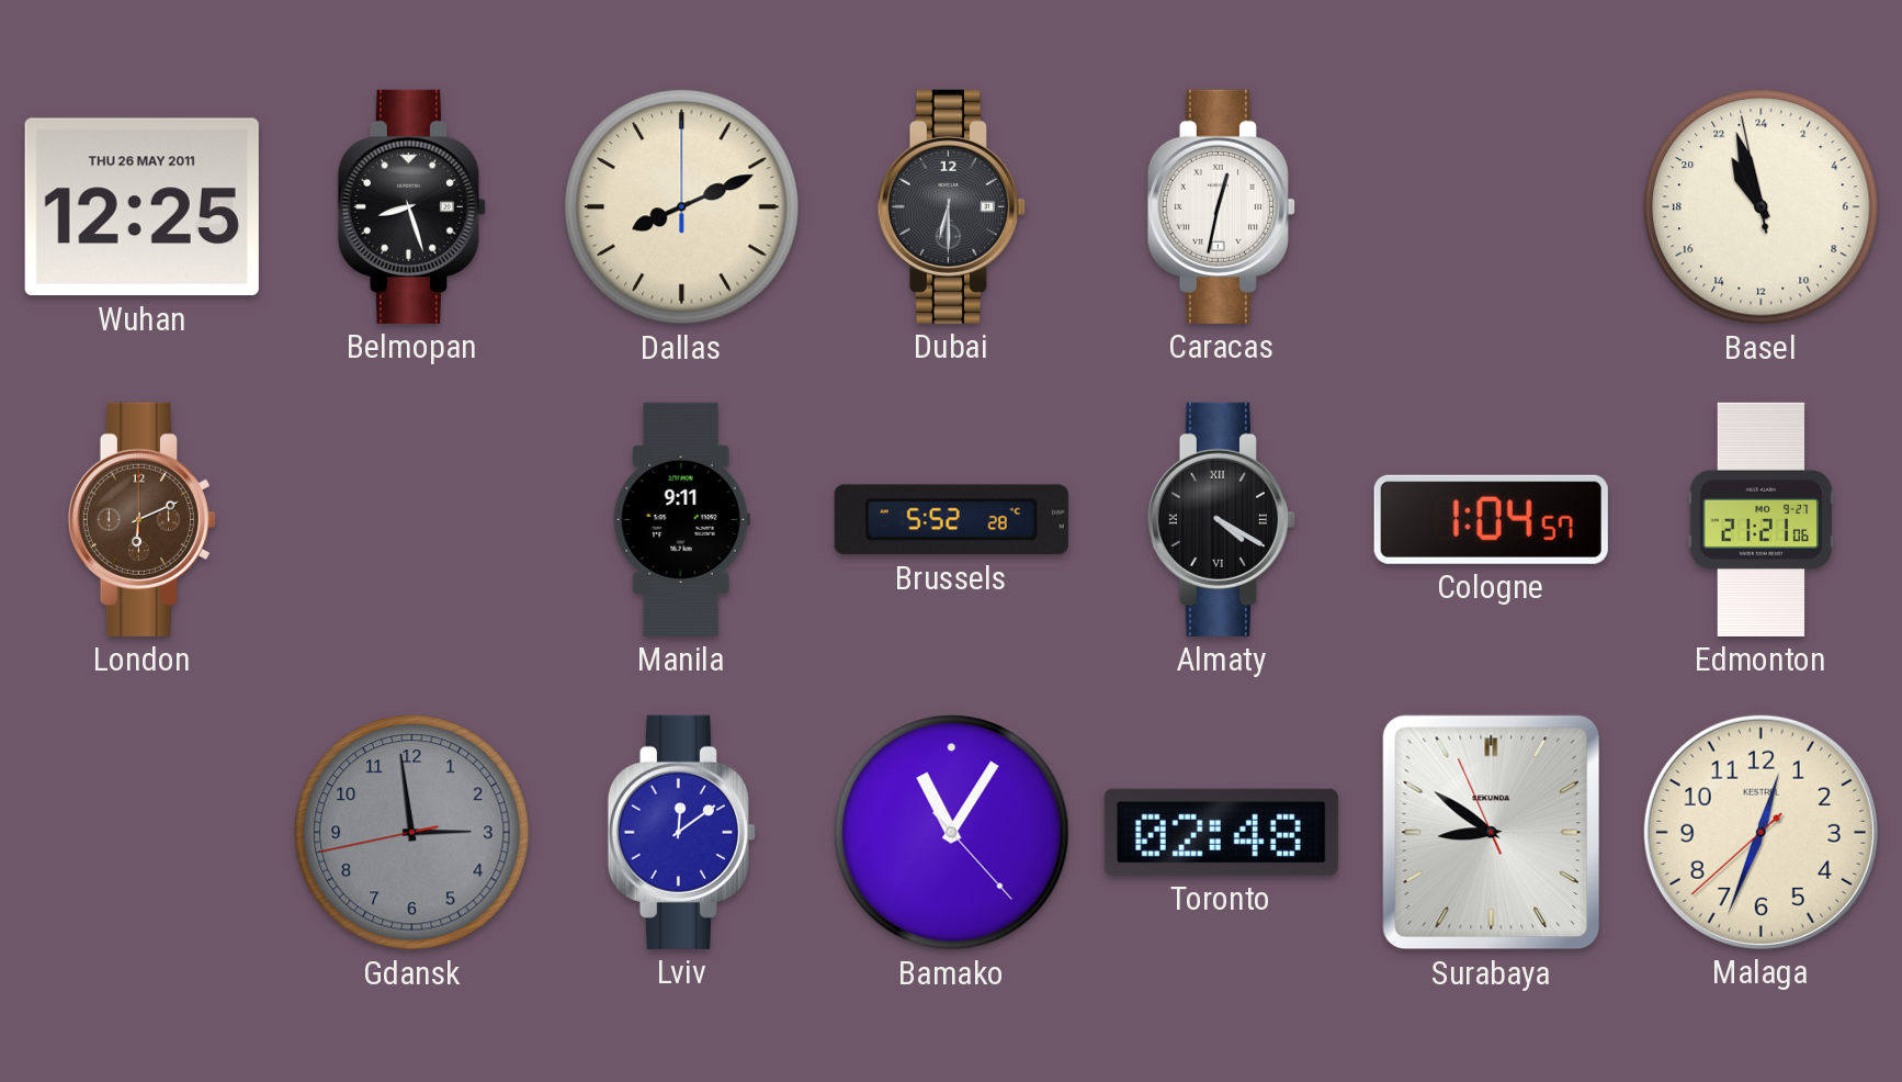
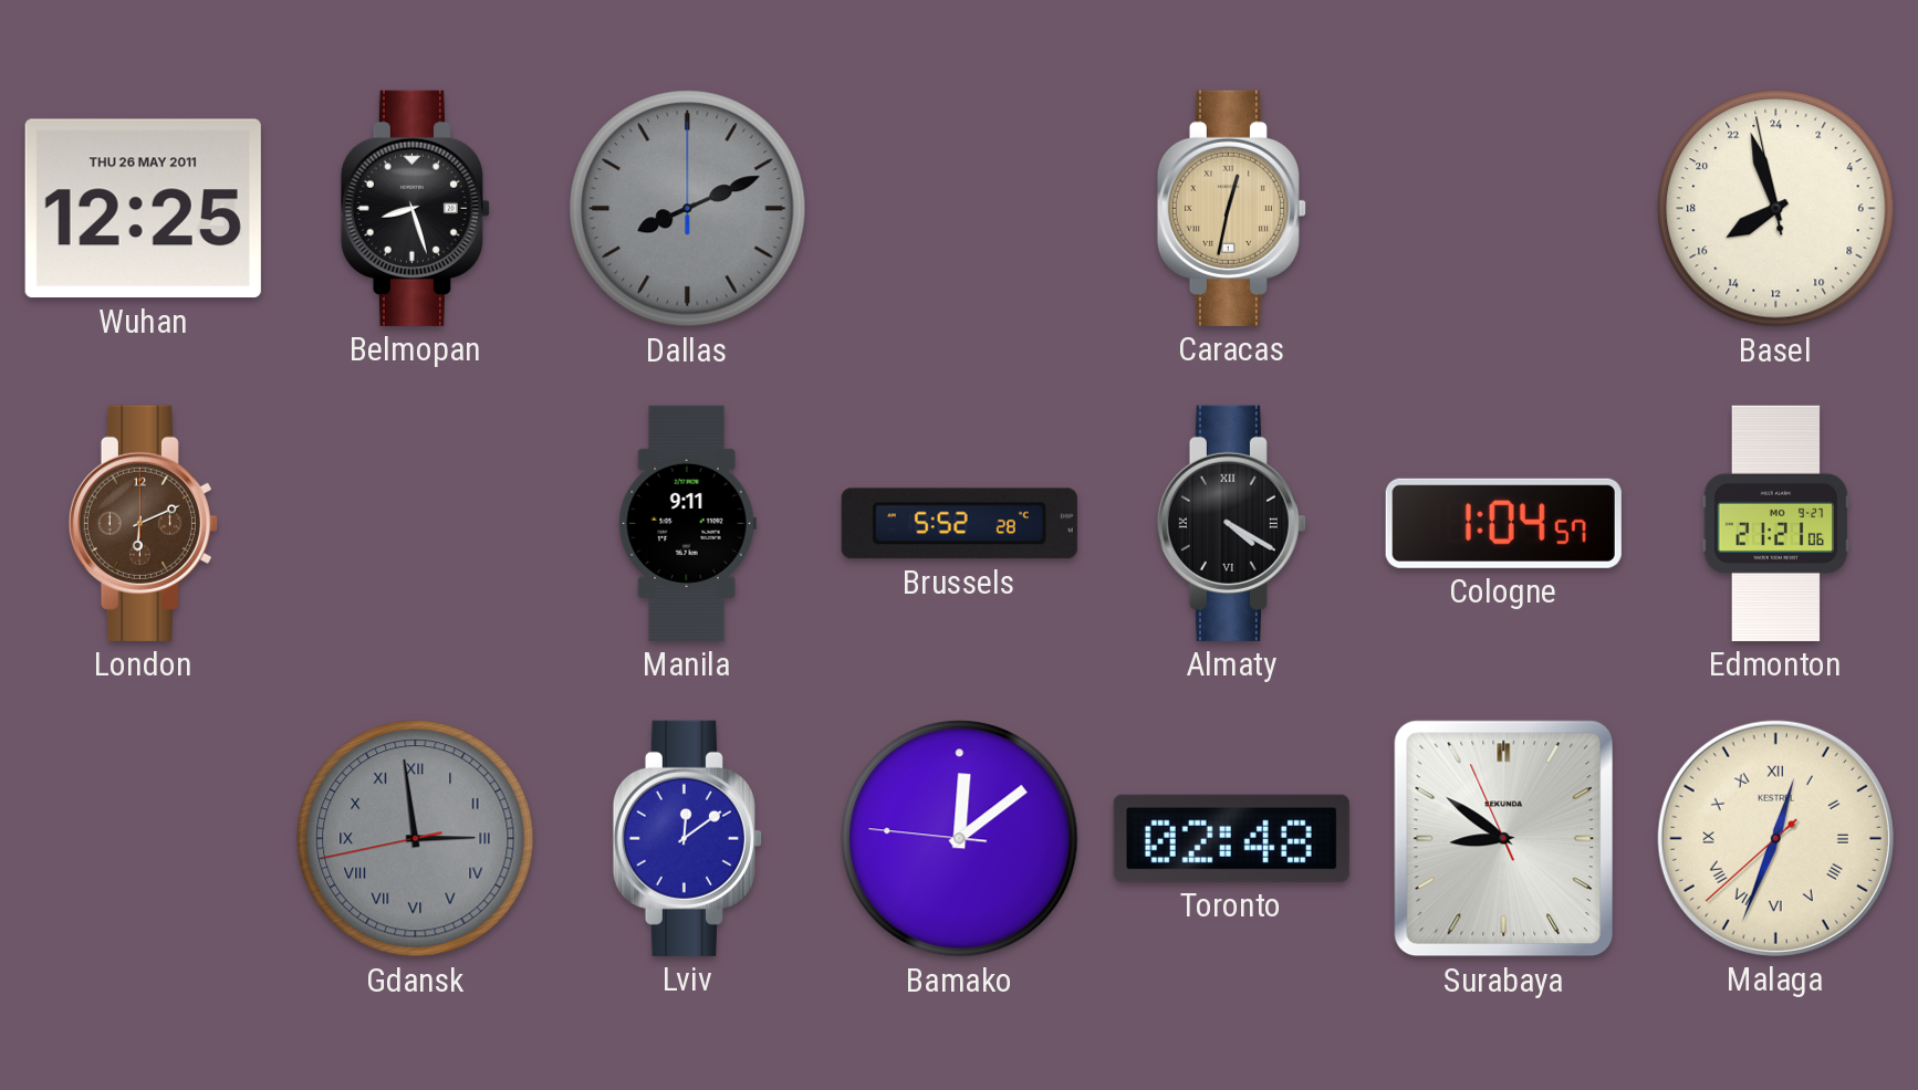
Dallas dial: cream -> grey
Dubai: 6:30 -> none
Caracas dial: white -> champagne
Basel: 21:56 -> 15:56
Gdansk numerals: Arabic -> Roman
Bamako: 11:05 -> 12:08
Malaga numerals: Arabic -> Roman
